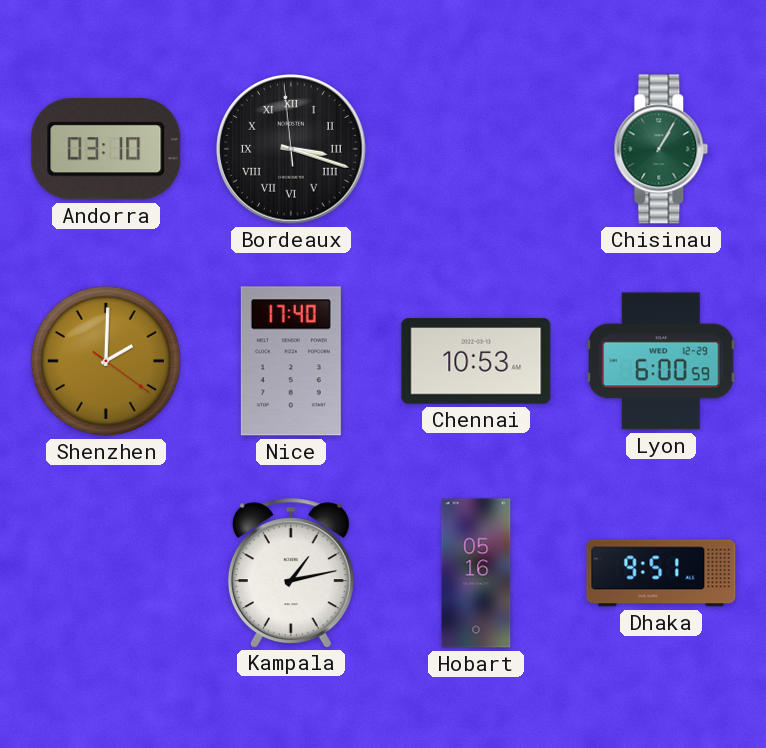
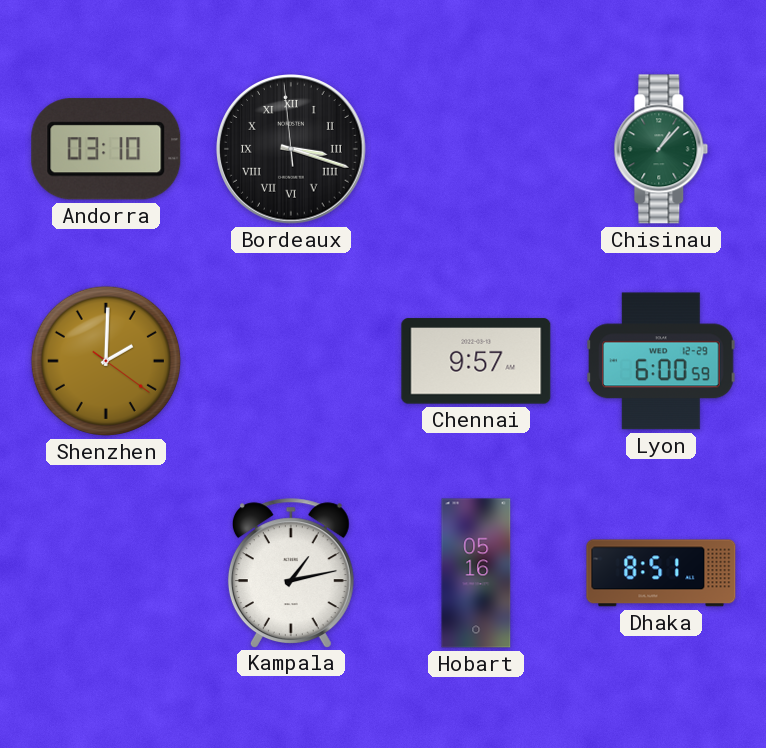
Chisinau: 1:05 -> 1:07
Nice: 17:40 -> none
Chennai: 10:53 -> 9:57
Dhaka: 9:51 -> 8:51
